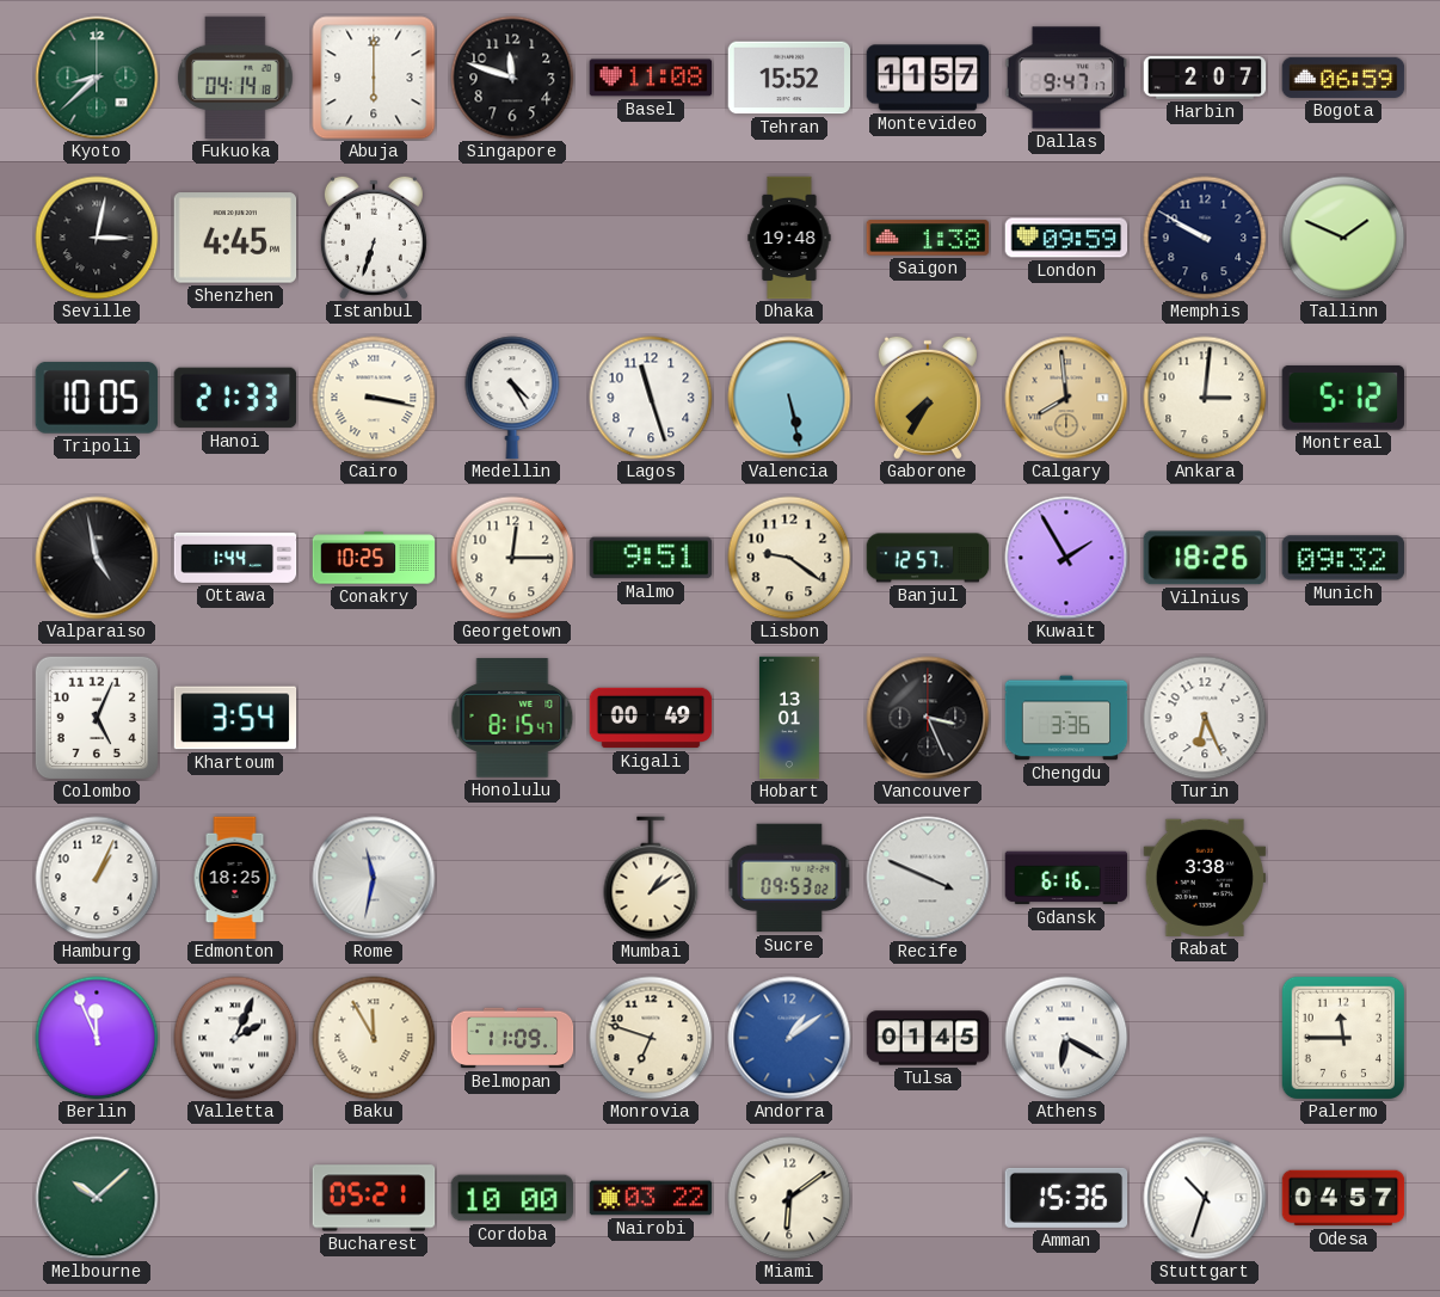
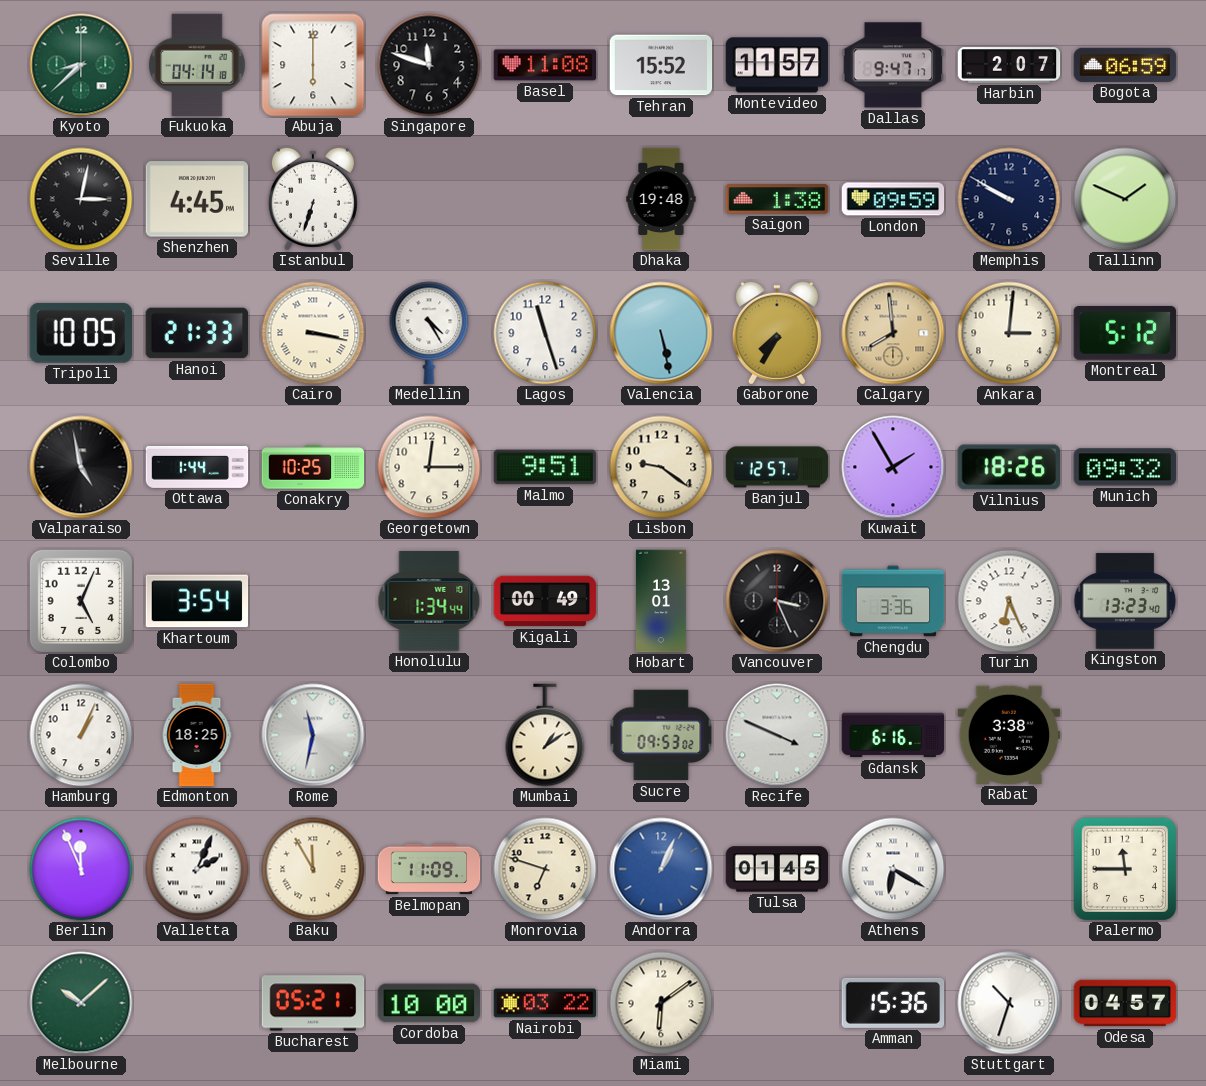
Honolulu: 8:15 -> 1:34
Kingston: none -> 13:23
Andorra: 1:09 -> 1:04
